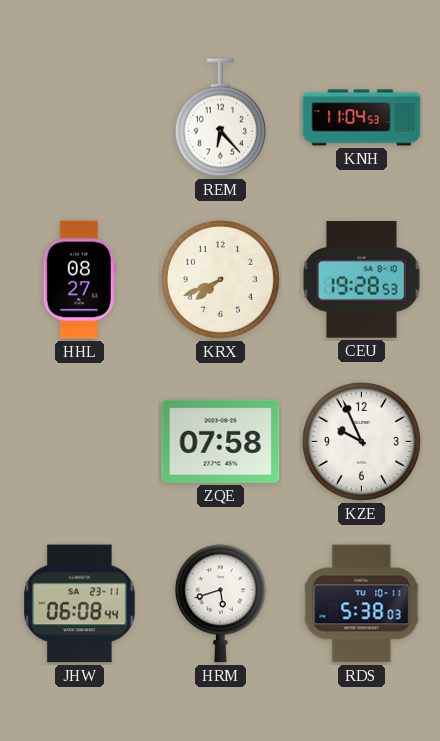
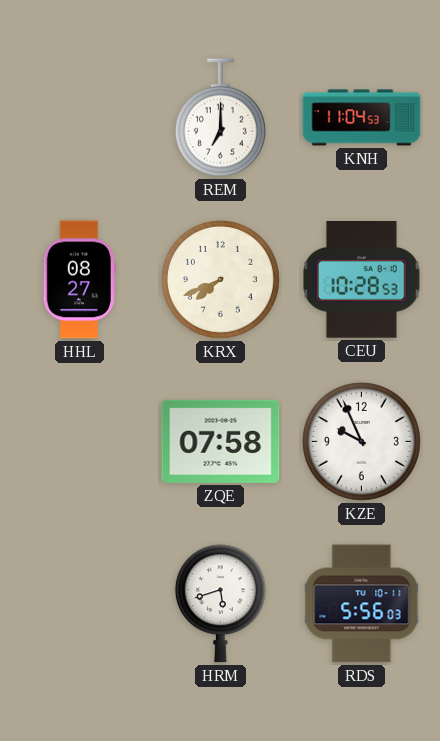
REM: 6:23 -> 7:00
CEU: 19:28 -> 10:28
JHW: 06:08 -> none
RDS: 5:38 -> 5:56
